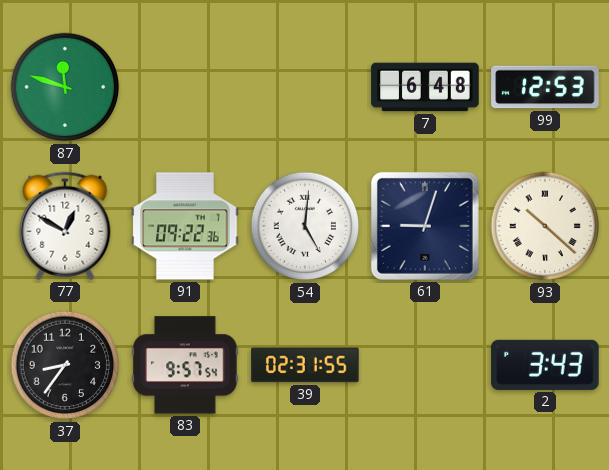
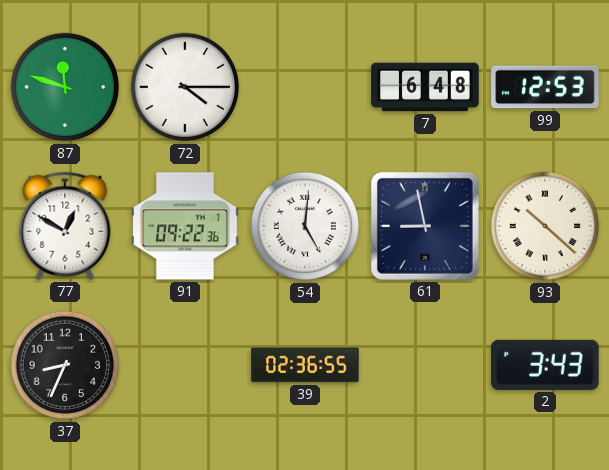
72: none -> 4:15
61: 9:03 -> 8:58
37: 8:36 -> 8:34
83: 9:57 -> none
39: 02:31 -> 02:36
